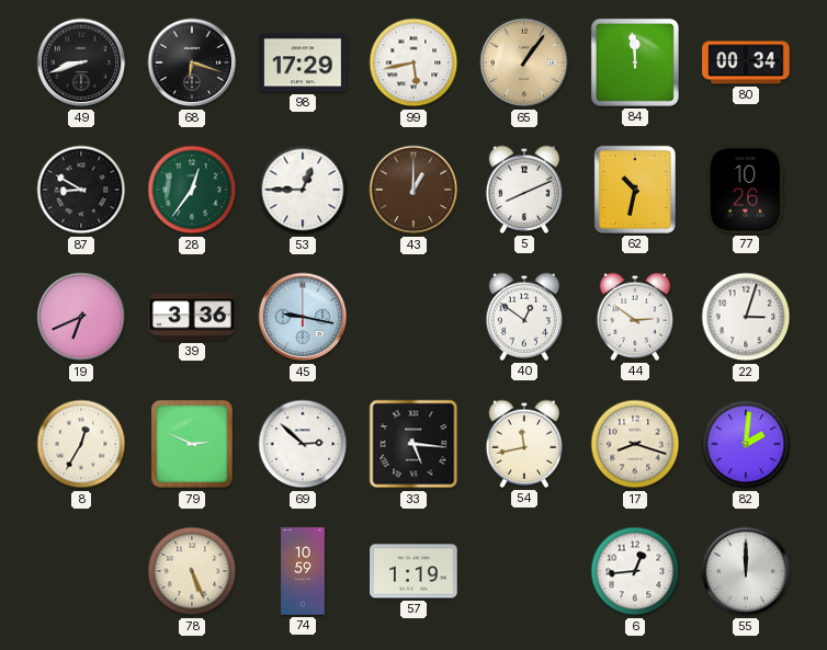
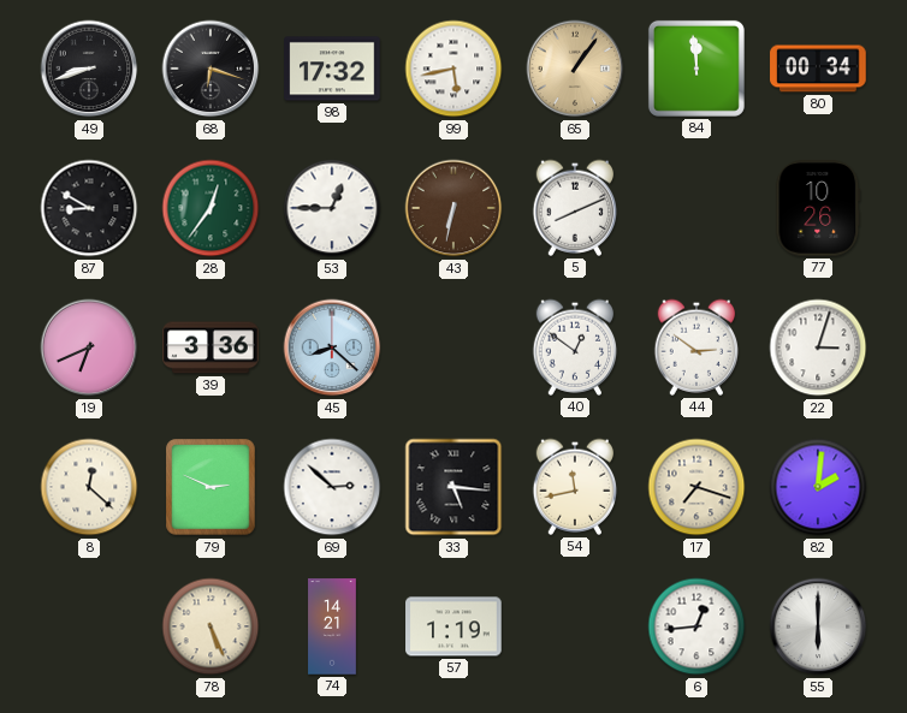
98: 17:29 -> 17:32
43: 1:00 -> 6:32
62: 10:32 -> none
45: 9:17 -> 8:22
8: 12:35 -> 12:22
17: 8:18 -> 7:18
74: 10:59 -> 14:21
55: 12:00 -> 6:00
